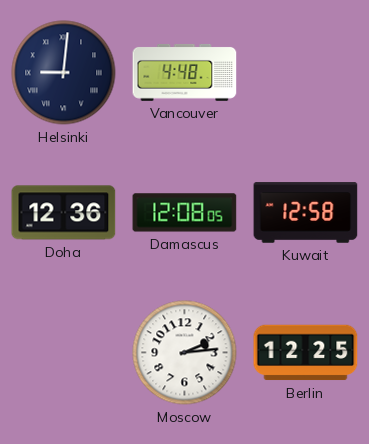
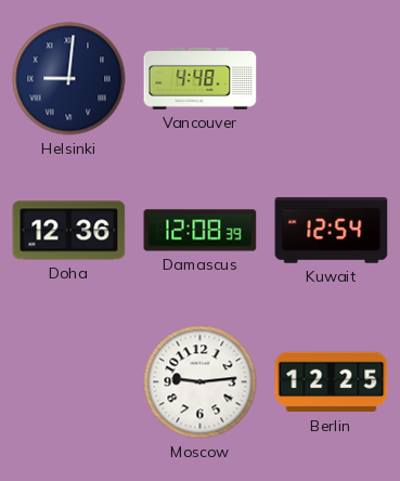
Damascus: 12:08:05 -> 12:08:39
Kuwait: 12:58 -> 12:54
Moscow: 2:14 -> 9:14
